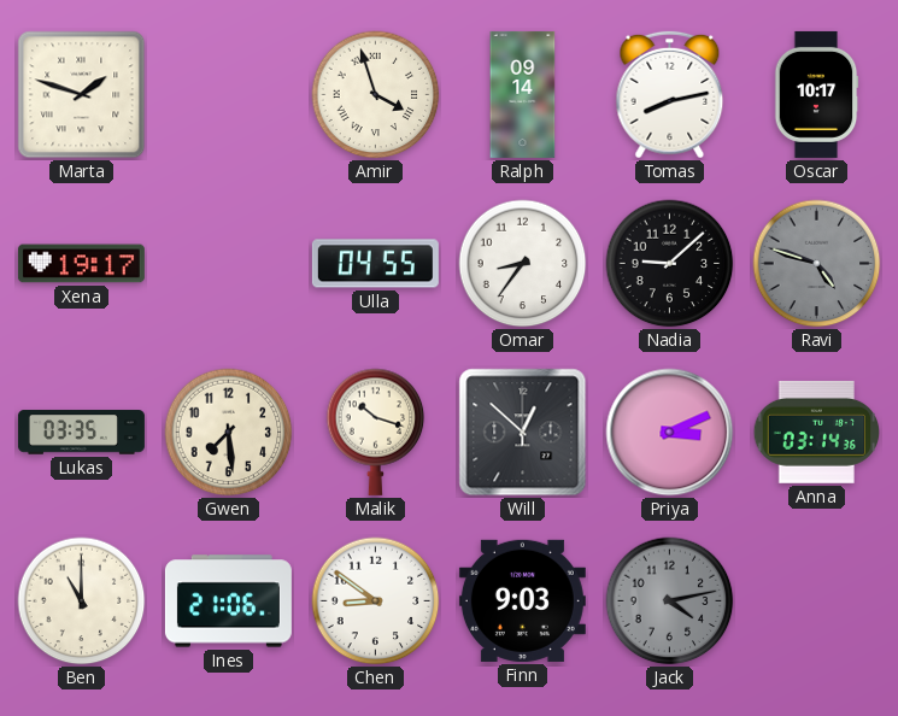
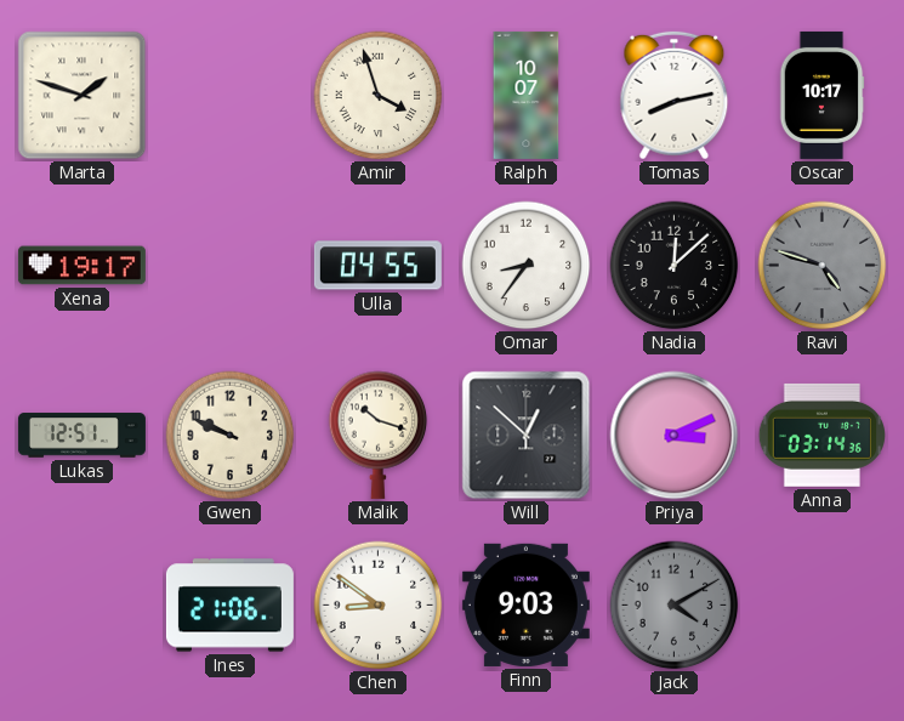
Ralph: 09:14 -> 10:07
Nadia: 9:08 -> 12:08
Lukas: 03:35 -> 12:51
Gwen: 7:29 -> 9:49
Ben: 11:00 -> none
Jack: 4:13 -> 4:10
